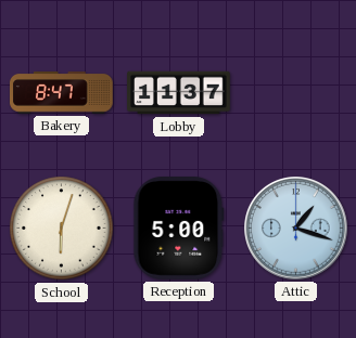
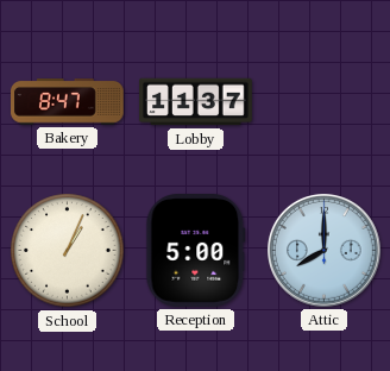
School: 6:03 -> 1:04
Attic: 1:18 -> 8:00
